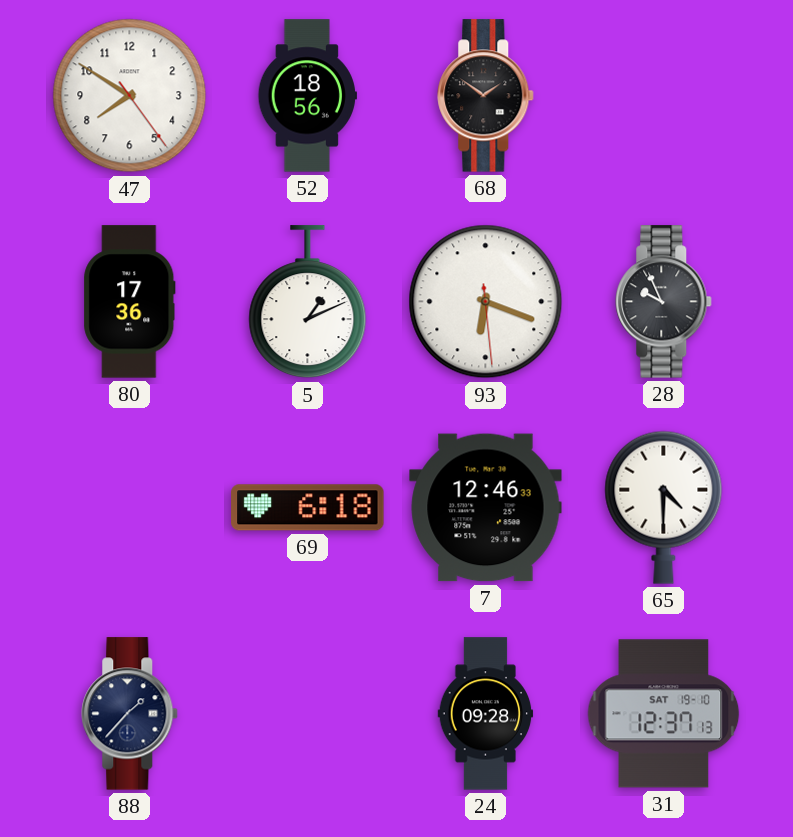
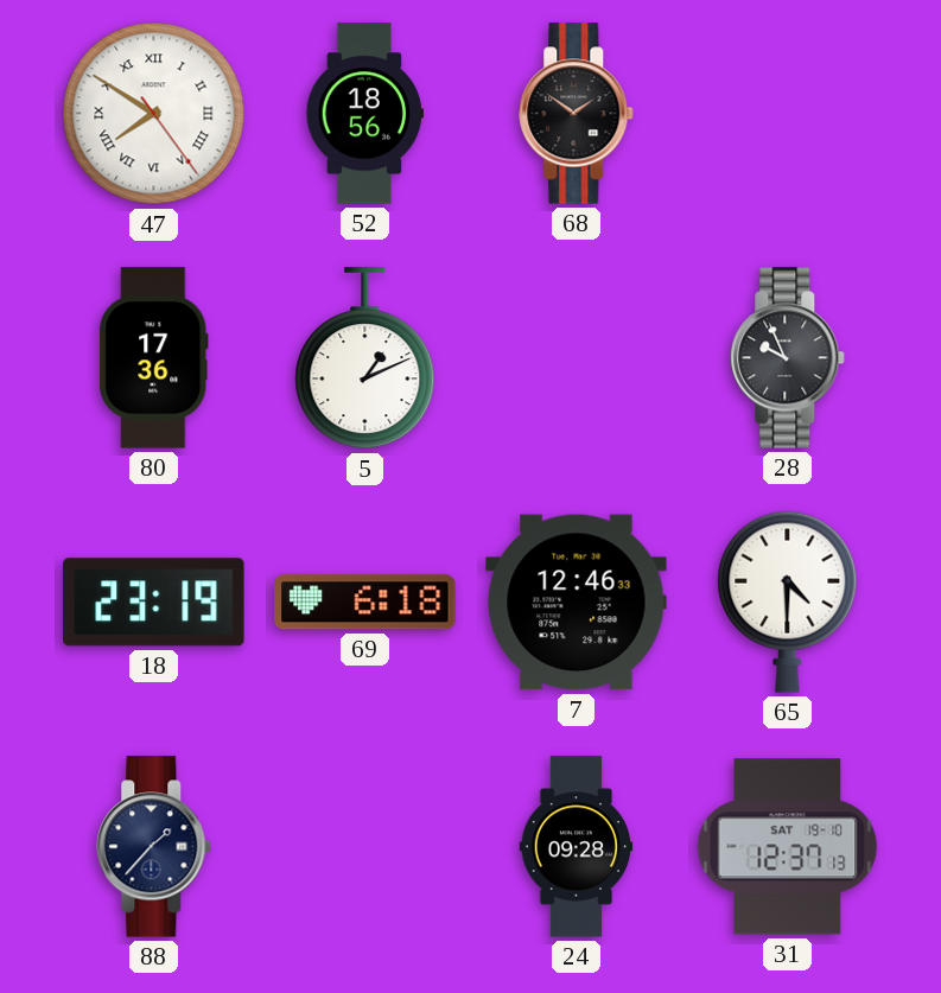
47 numerals: Arabic -> Roman
93: 6:18 -> none
18: none -> 23:19
